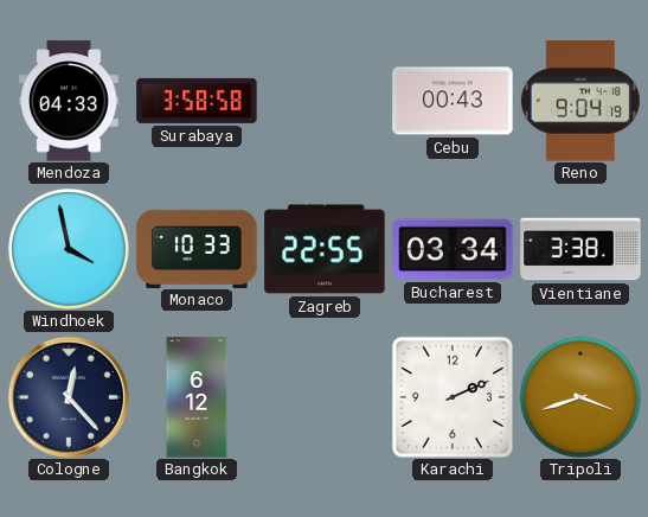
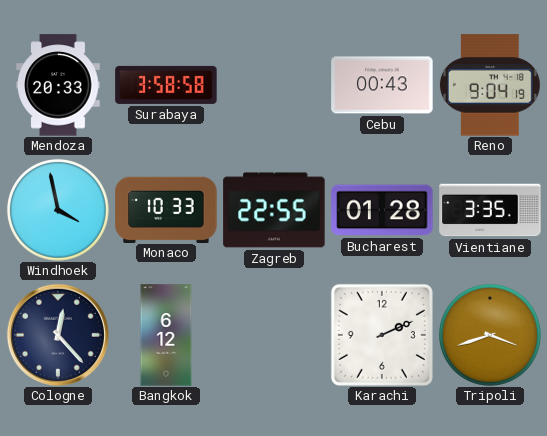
Mendoza: 04:33 -> 20:33
Bucharest: 03:34 -> 01:28
Vientiane: 3:38 -> 3:35
